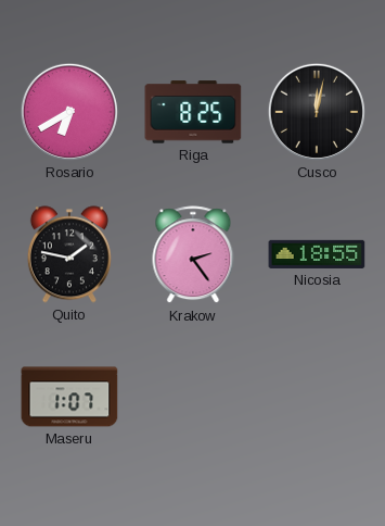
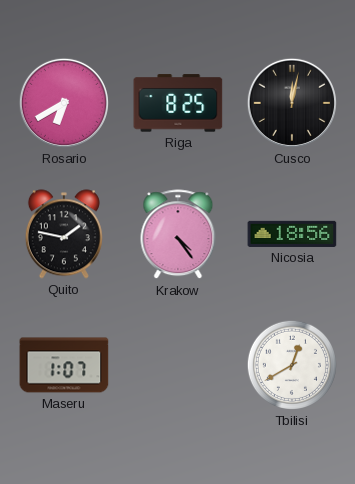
Krakow: 2:24 -> 4:24
Nicosia: 18:55 -> 18:56
Tbilisi: none -> 12:40
